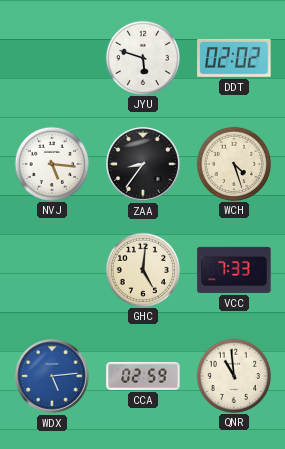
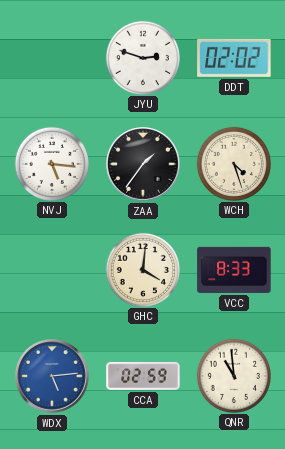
JYU: 5:48 -> 2:48
ZAA: 8:36 -> 1:36
GHC: 5:01 -> 4:01
VCC: 7:33 -> 8:33
